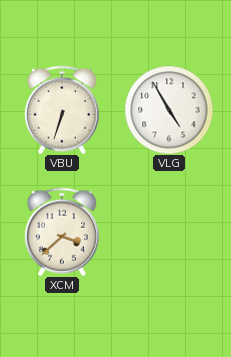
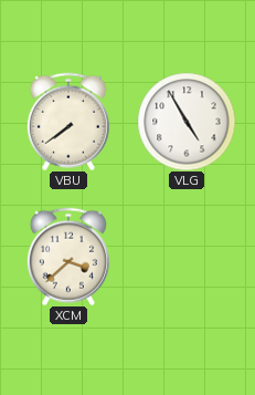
VBU: 6:33 -> 7:39
